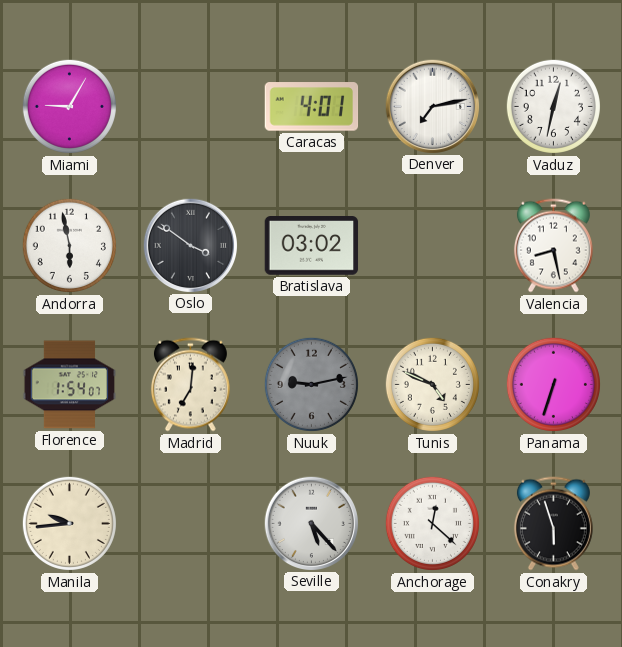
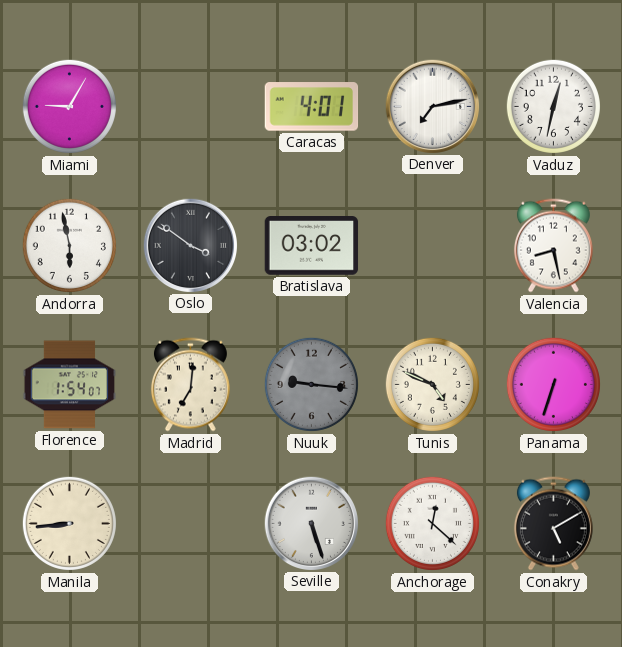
Nuuk: 9:13 -> 9:16
Manila: 9:44 -> 8:44
Seville: 5:23 -> 5:27
Conakry: 5:57 -> 5:10
